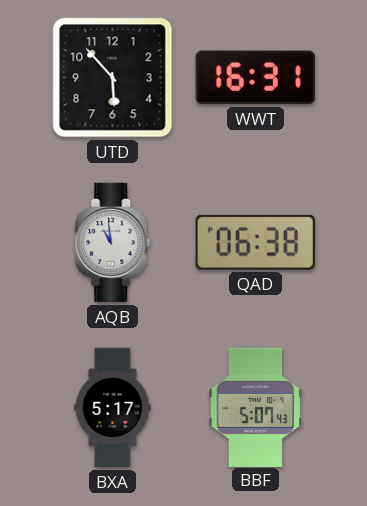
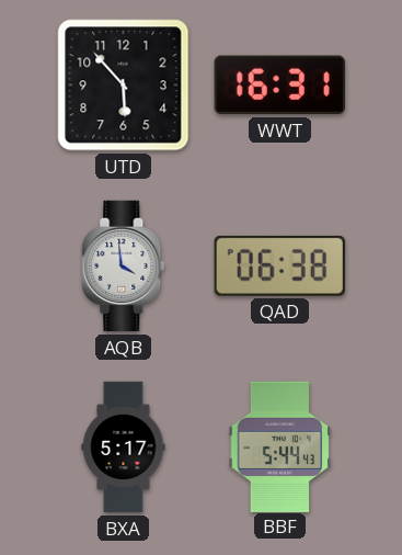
AQB: 10:59 -> 3:59
BBF: 5:07 -> 5:44
